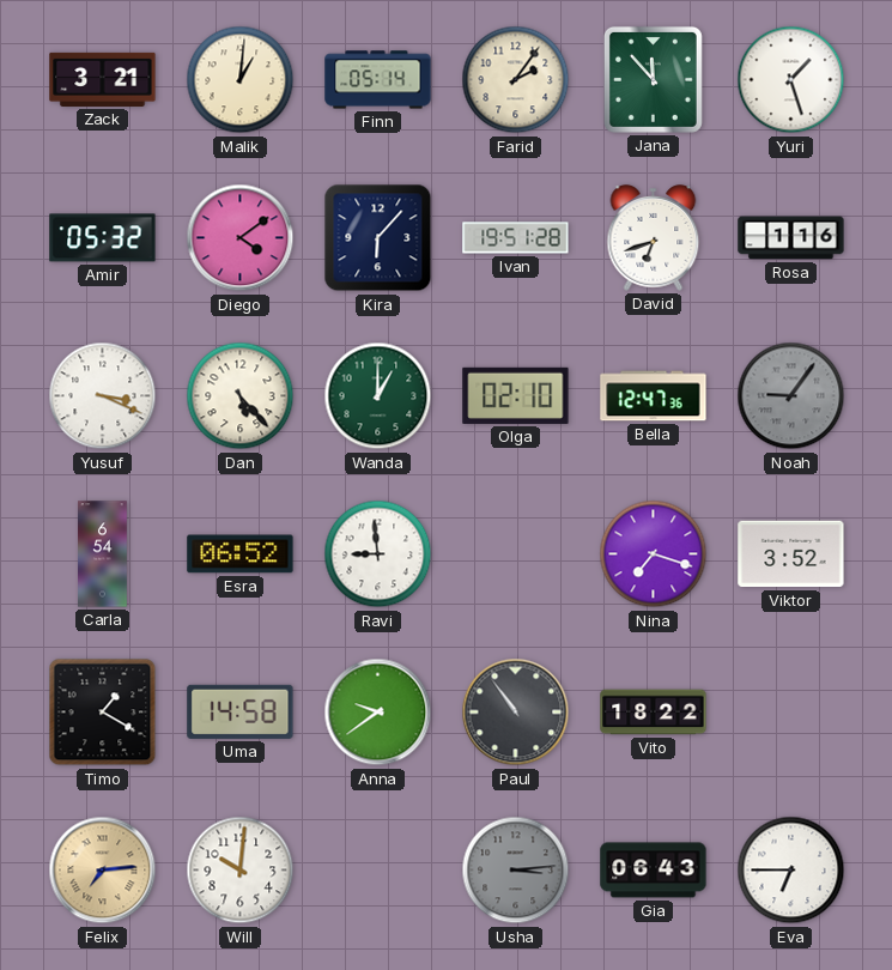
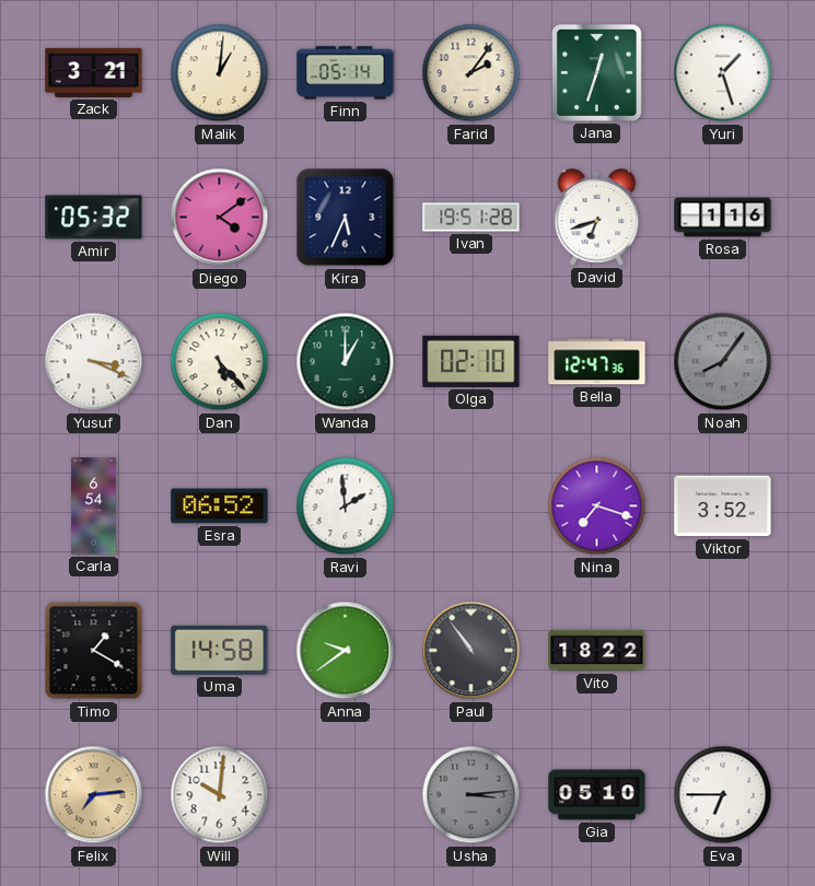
Jana: 11:53 -> 12:33
Kira: 6:07 -> 5:34
Noah: 9:06 -> 8:06
Ravi: 8:59 -> 1:59
Gia: 06:43 -> 05:10
